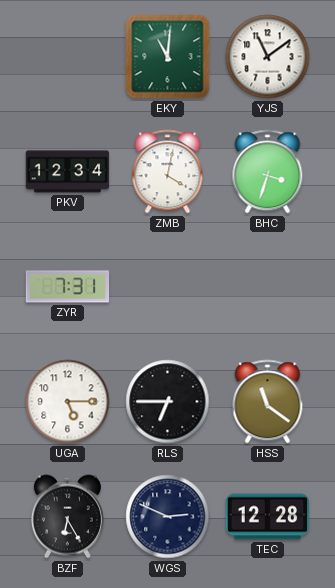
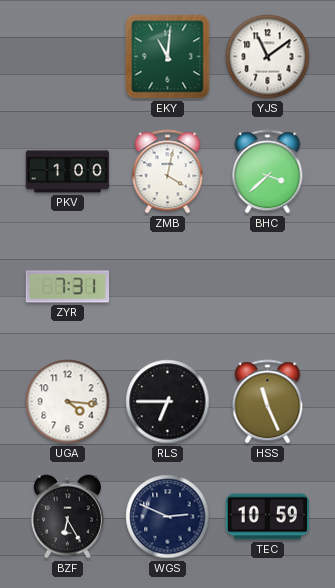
PKV: 12:34 -> 1:00
BHC: 3:33 -> 3:38
UGA: 5:15 -> 4:16
HSS: 11:21 -> 11:26
TEC: 12:28 -> 10:59
